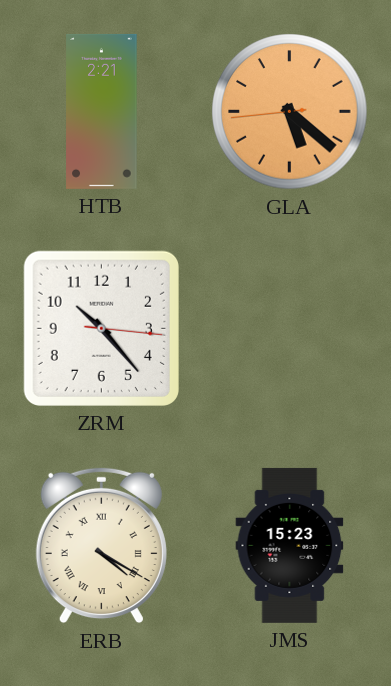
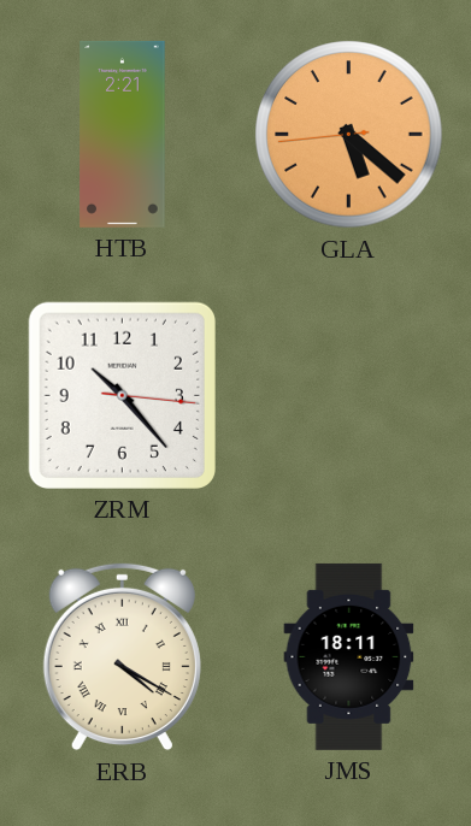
JMS: 15:23 -> 18:11
